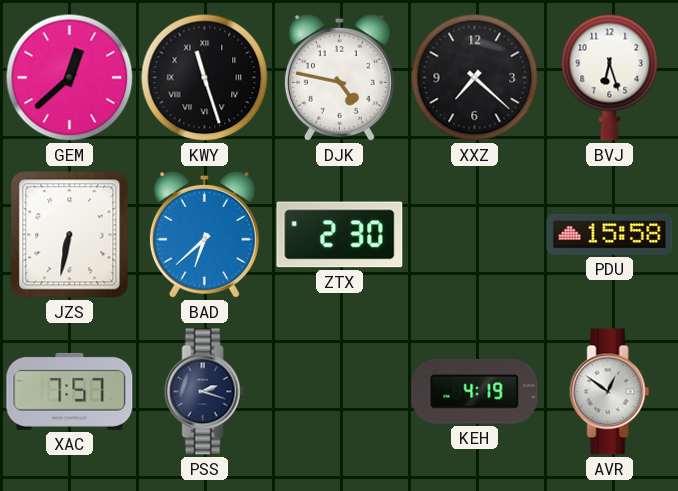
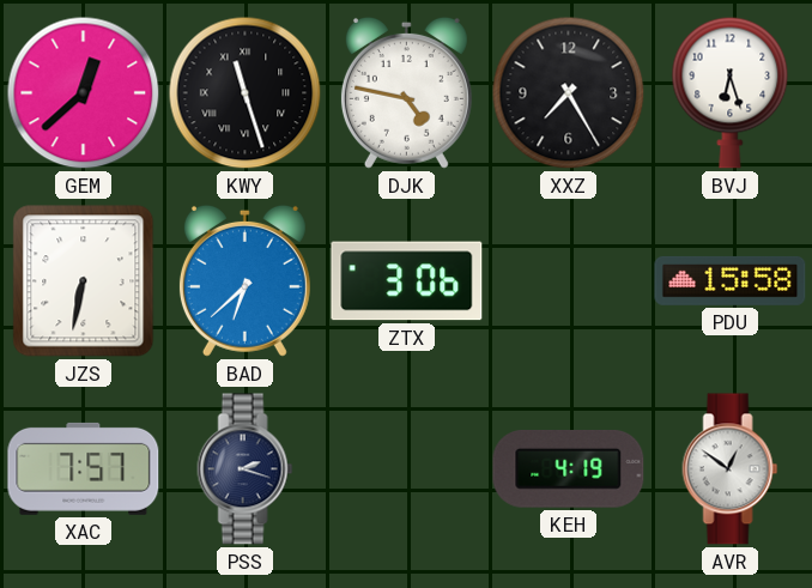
XXZ: 7:22 -> 7:25
ZTX: 2:30 -> 3:06
